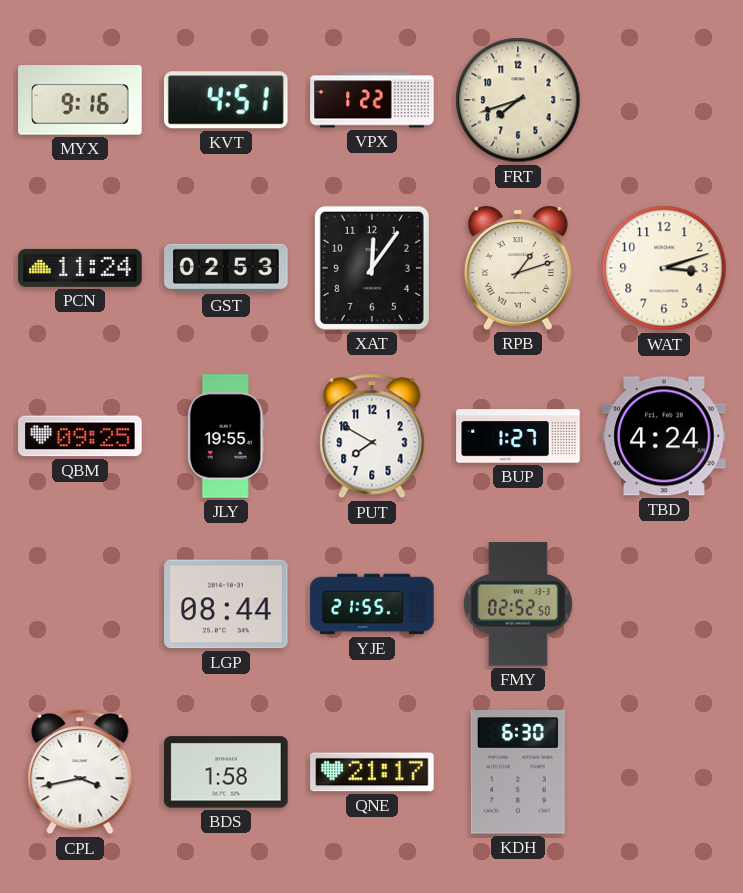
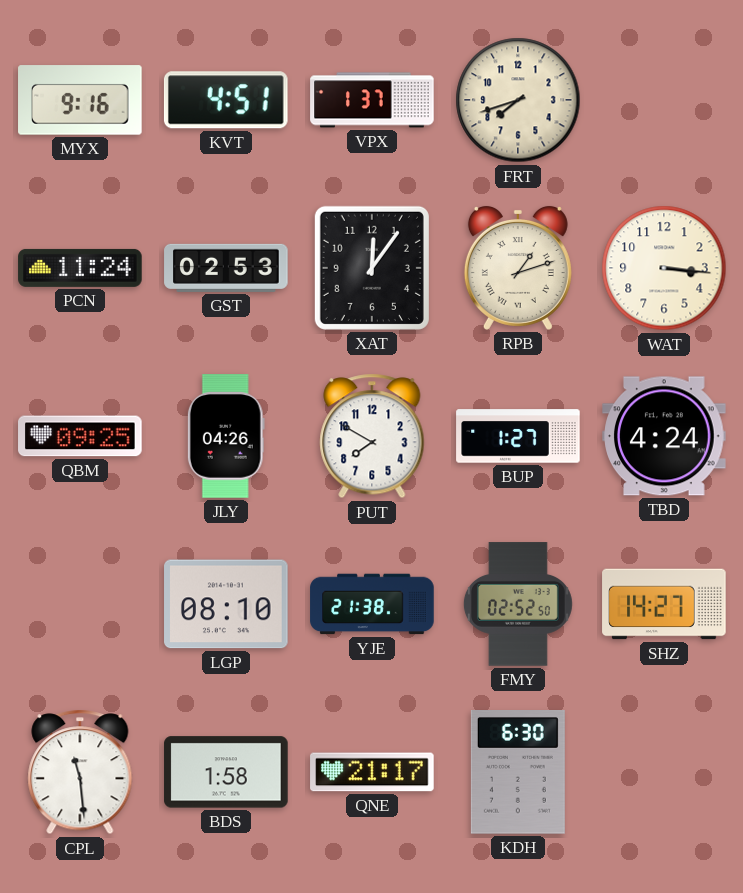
VPX: 1:22 -> 1:37
WAT: 3:12 -> 3:16
JLY: 19:55 -> 04:26
LGP: 08:44 -> 08:10
YJE: 21:55 -> 21:38
SHZ: none -> 14:27
CPL: 3:43 -> 11:29
